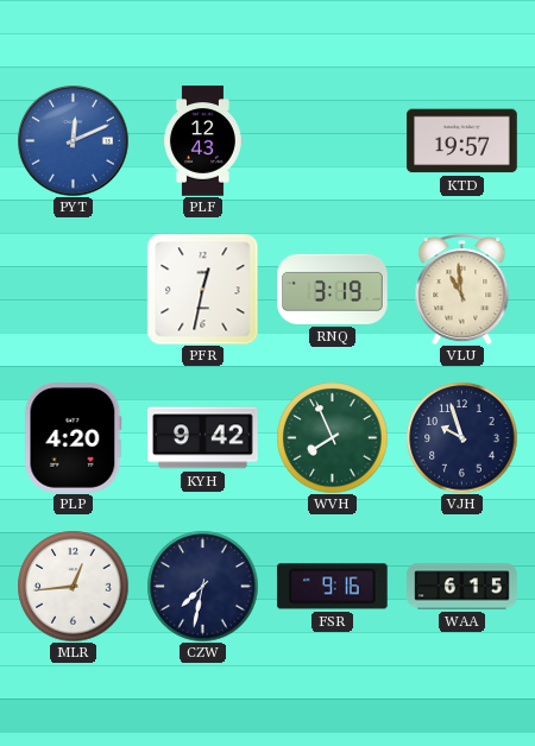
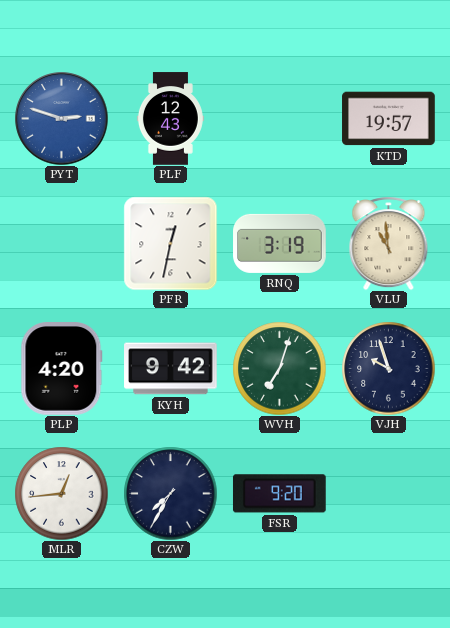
PYT: 12:11 -> 2:48
WVH: 7:56 -> 7:03
CZW: 7:32 -> 7:35
FSR: 9:16 -> 9:20
WAA: 6:15 -> none
